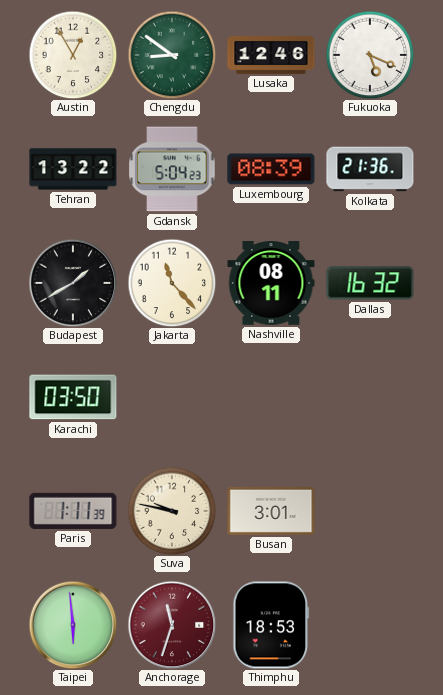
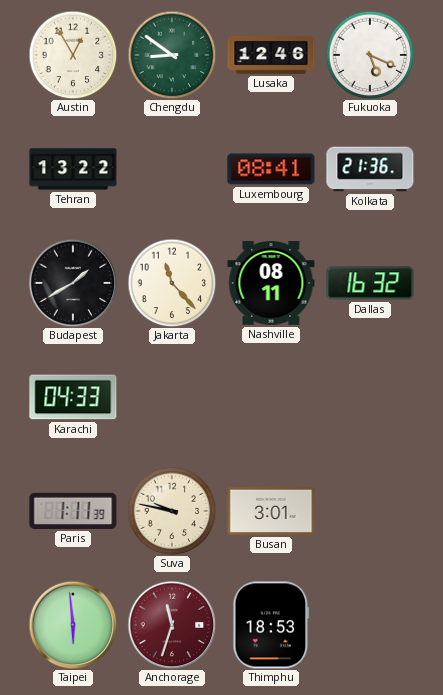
Gdansk: 5:04 -> none
Luxembourg: 08:39 -> 08:41
Karachi: 03:50 -> 04:33
